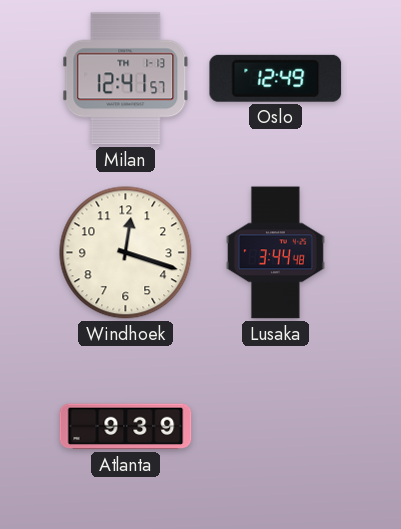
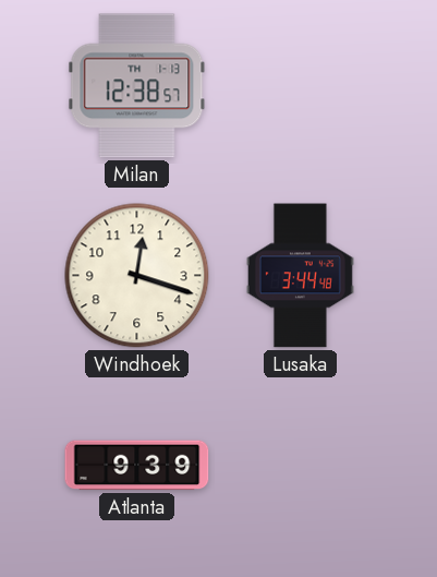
Milan: 12:41 -> 12:38
Oslo: 12:49 -> none
